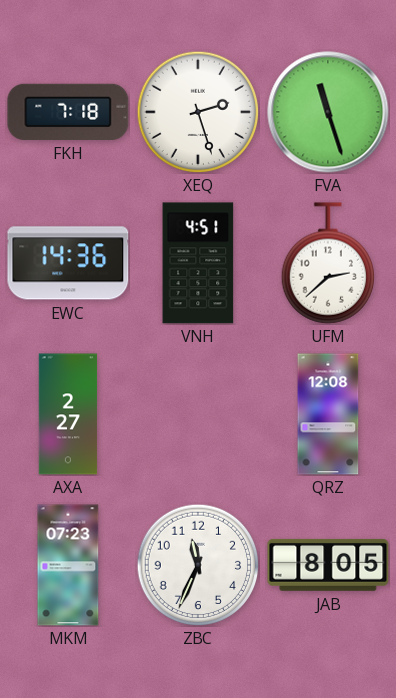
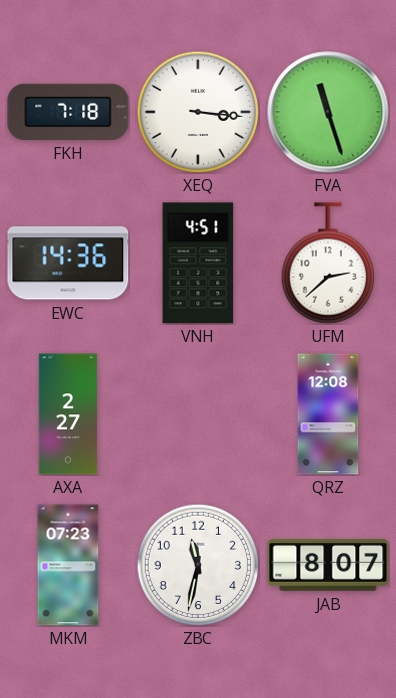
XEQ: 2:27 -> 3:16
ZBC: 11:34 -> 11:32
JAB: 8:05 -> 8:07
